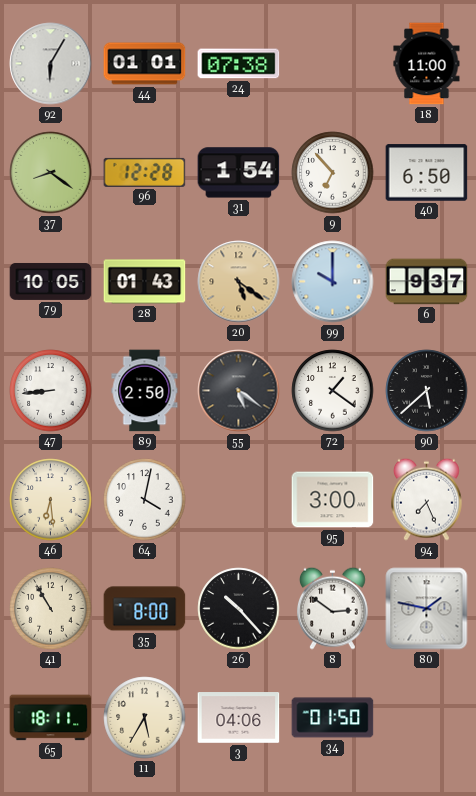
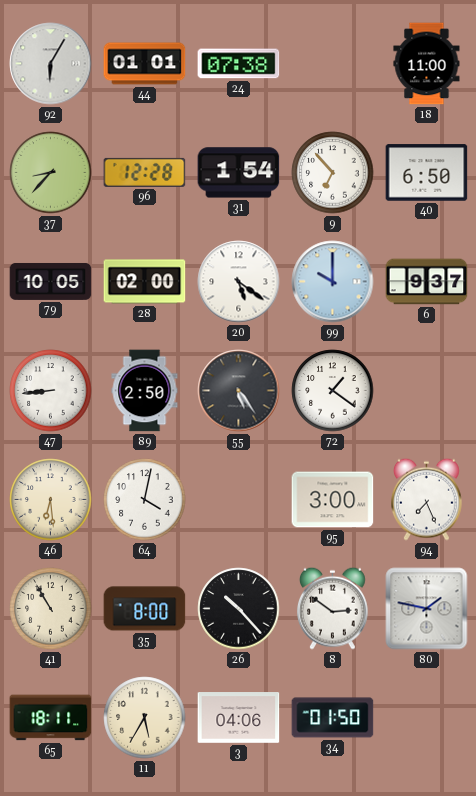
37: 8:21 -> 8:37
28: 01:43 -> 02:00
20 dial: champagne -> white
55: 5:21 -> 5:24
90: 5:38 -> none
